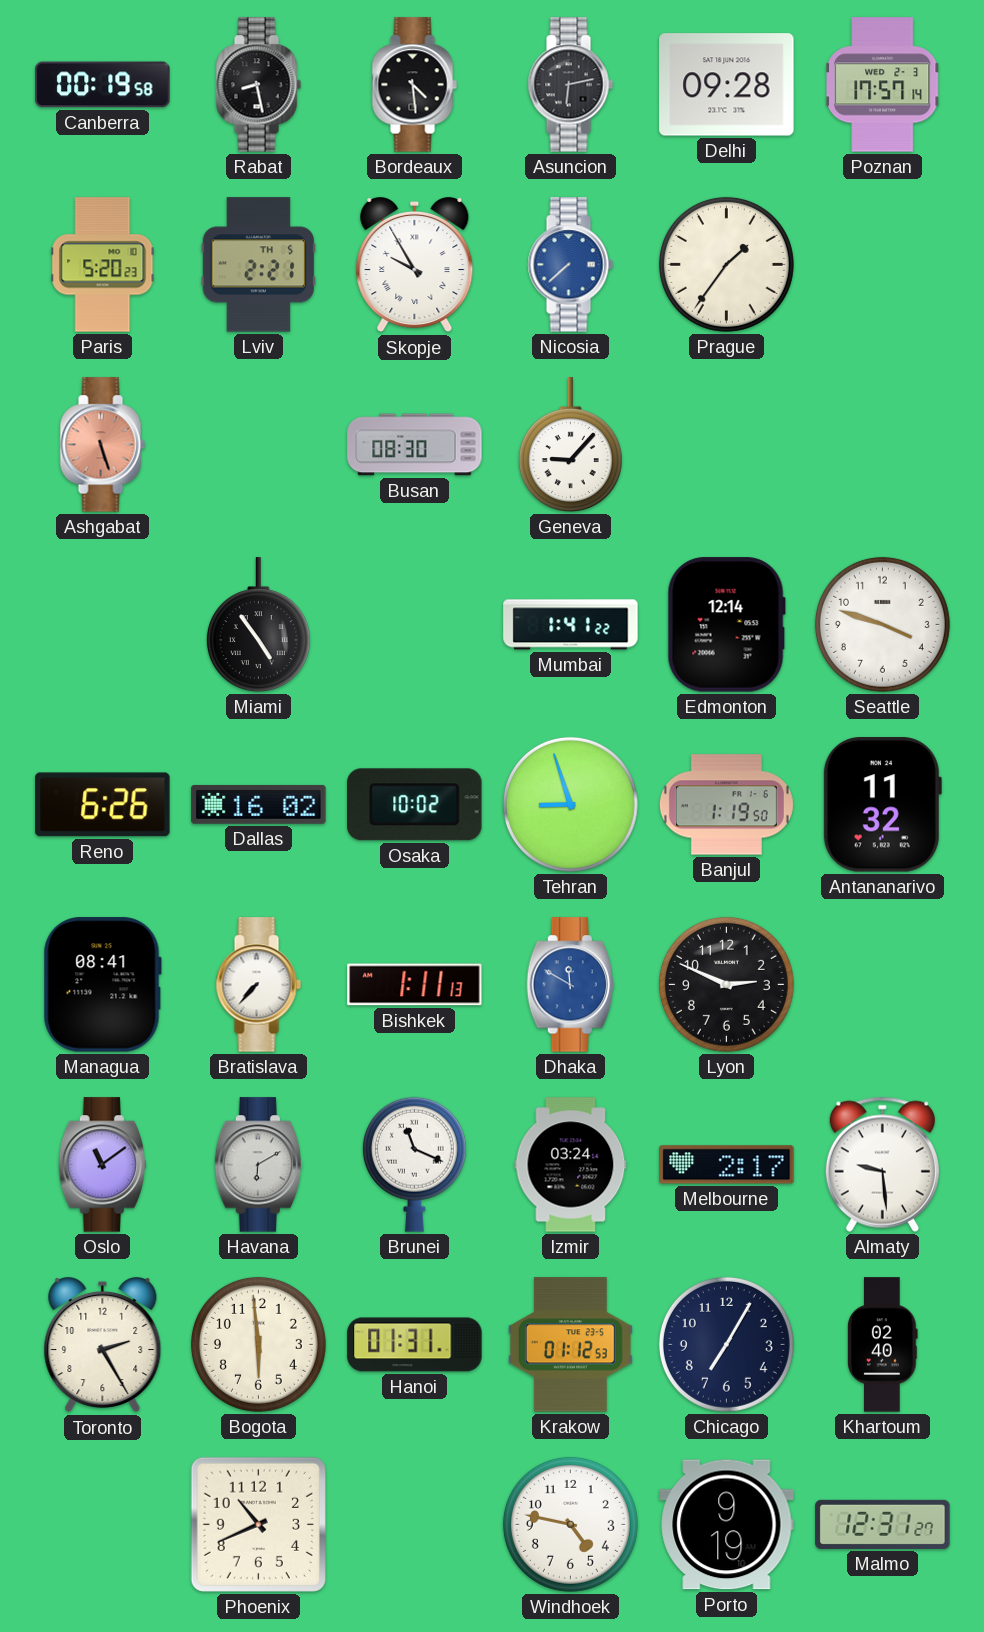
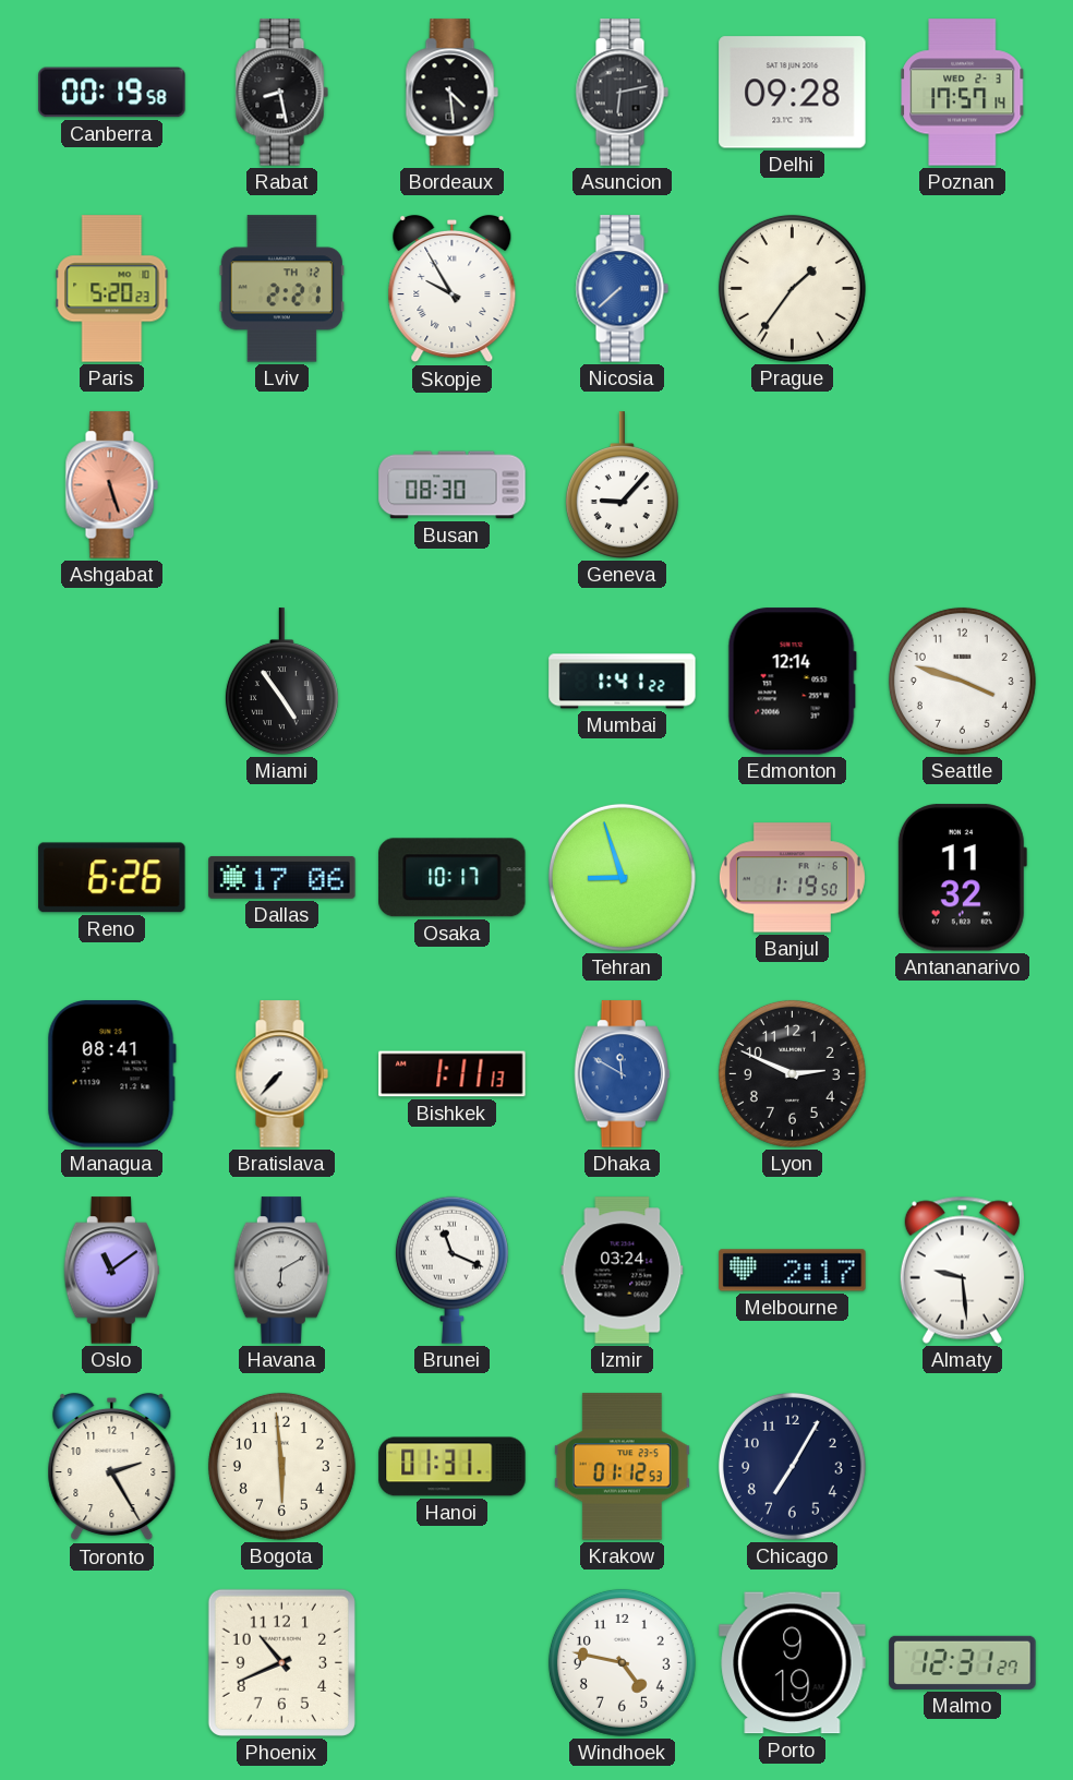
Lviv date: TH 5 -> TH 12
Dallas: 16:02 -> 17:06
Osaka: 10:02 -> 10:17
Khartoum: 02:40 -> none
